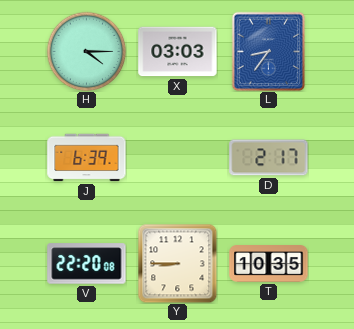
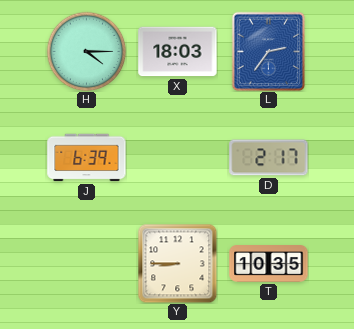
X: 03:03 -> 18:03
L: 8:36 -> 2:36
V: 22:20 -> none
